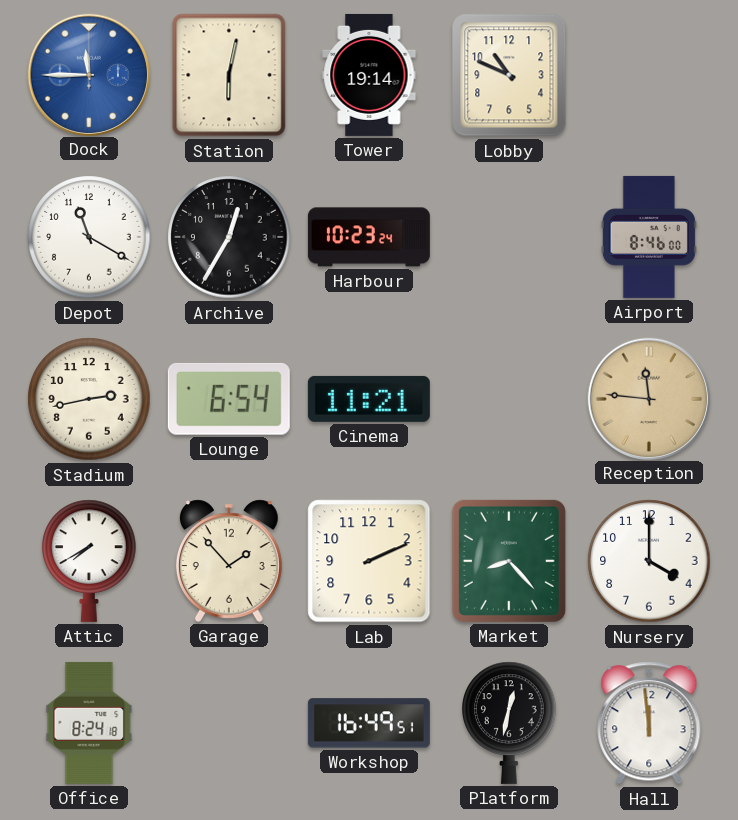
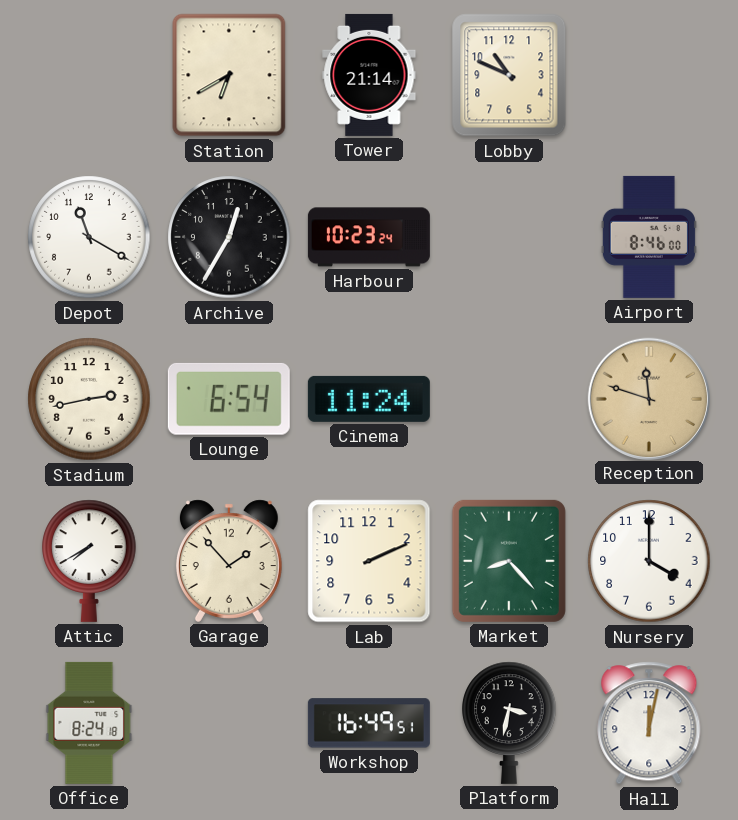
Dock: 11:45 -> none
Station: 6:02 -> 6:40
Tower: 19:14 -> 21:14
Cinema: 11:21 -> 11:24
Reception: 11:46 -> 11:48
Platform: 12:32 -> 3:32
Hall: 11:59 -> 12:02
